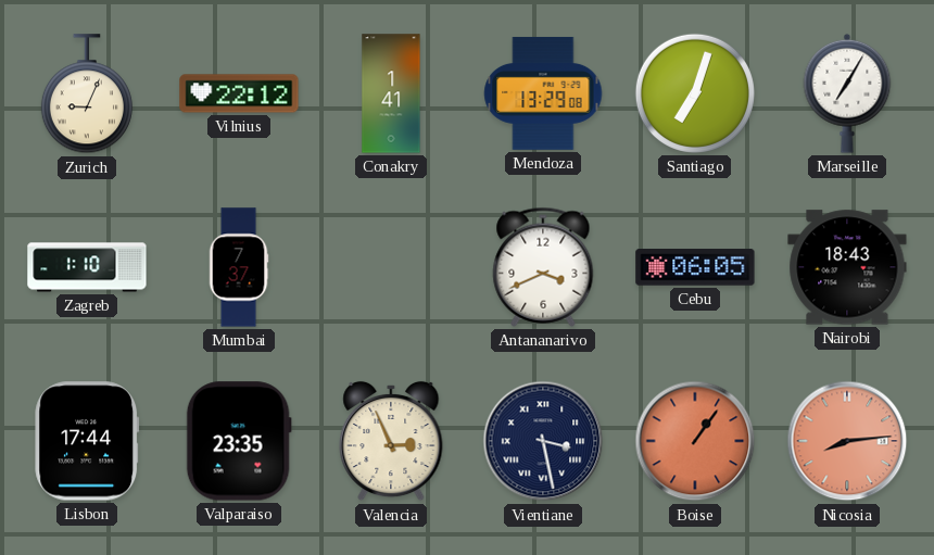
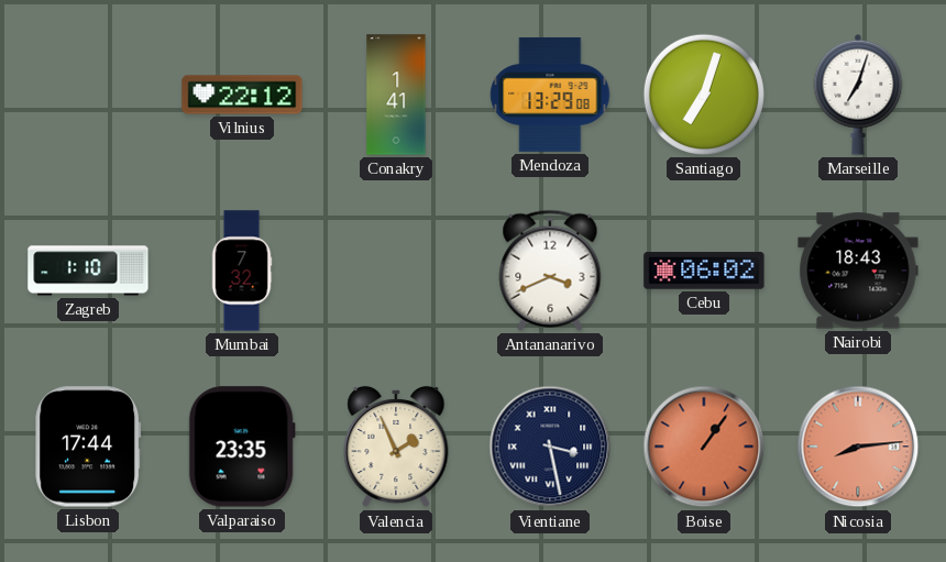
Zurich: 9:04 -> none
Marseille: 7:05 -> 7:03
Mumbai: 7:37 -> 7:32
Cebu: 06:05 -> 06:02
Valencia: 2:56 -> 1:56
